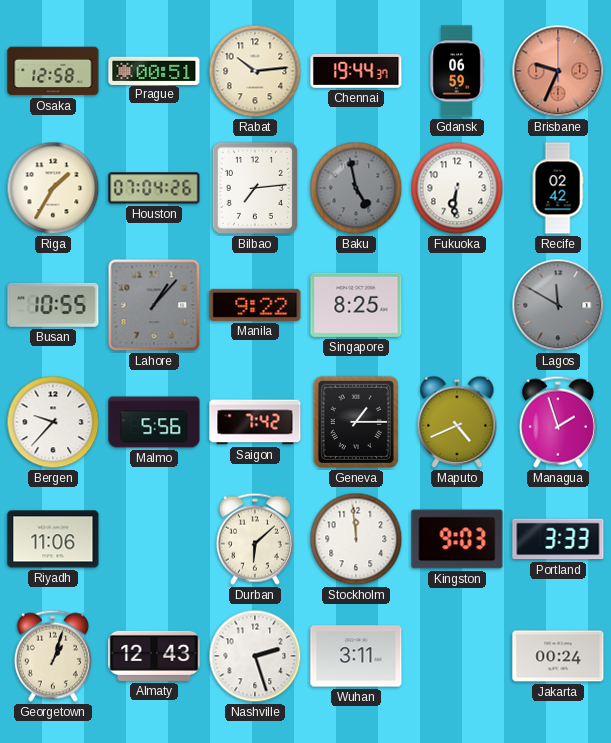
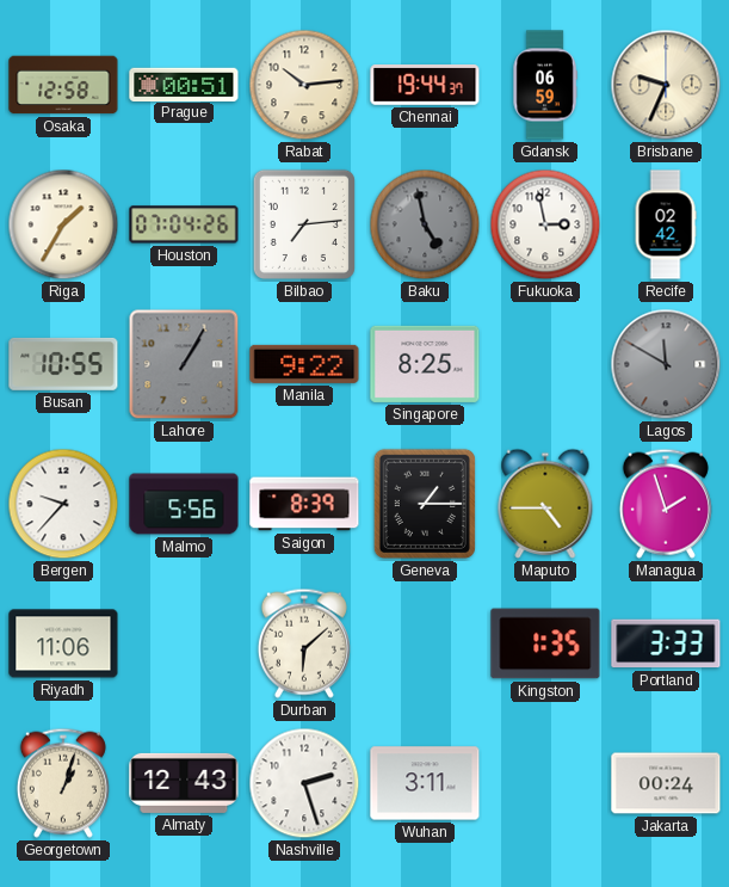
Brisbane dial: salmon -> cream
Fukuoka: 6:31 -> 2:58
Lahore: 1:07 -> 1:05
Saigon: 7:42 -> 8:39
Maputo: 4:41 -> 4:45
Stockholm: 11:59 -> none
Kingston: 9:03 -> 1:35
